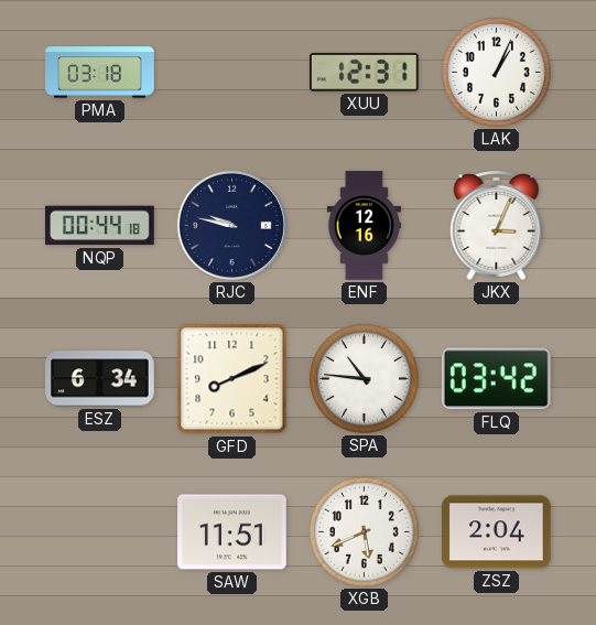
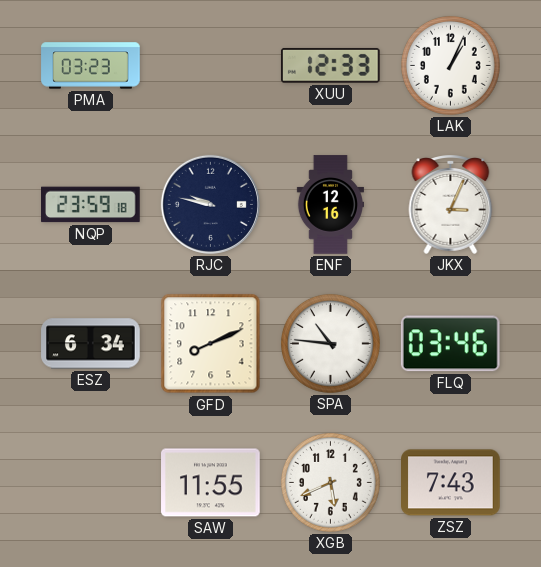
PMA: 03:18 -> 03:23
XUU: 12:31 -> 12:33
NQP: 00:44 -> 23:59
FLQ: 03:42 -> 03:46
SAW: 11:51 -> 11:55
ZSZ: 2:04 -> 7:43
